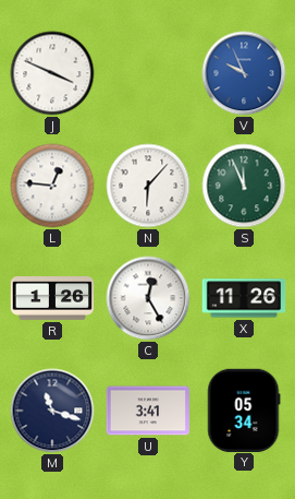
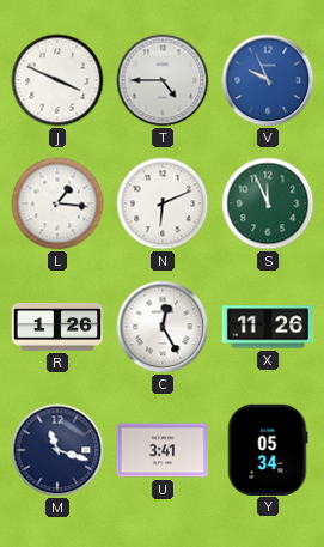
T: none -> 4:45
L: 12:46 -> 1:16
N: 6:07 -> 6:11
